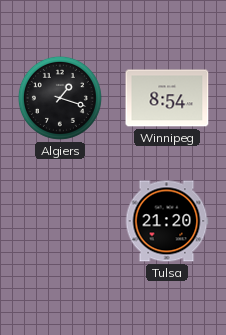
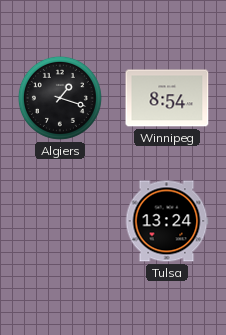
Tulsa: 21:20 -> 13:24
